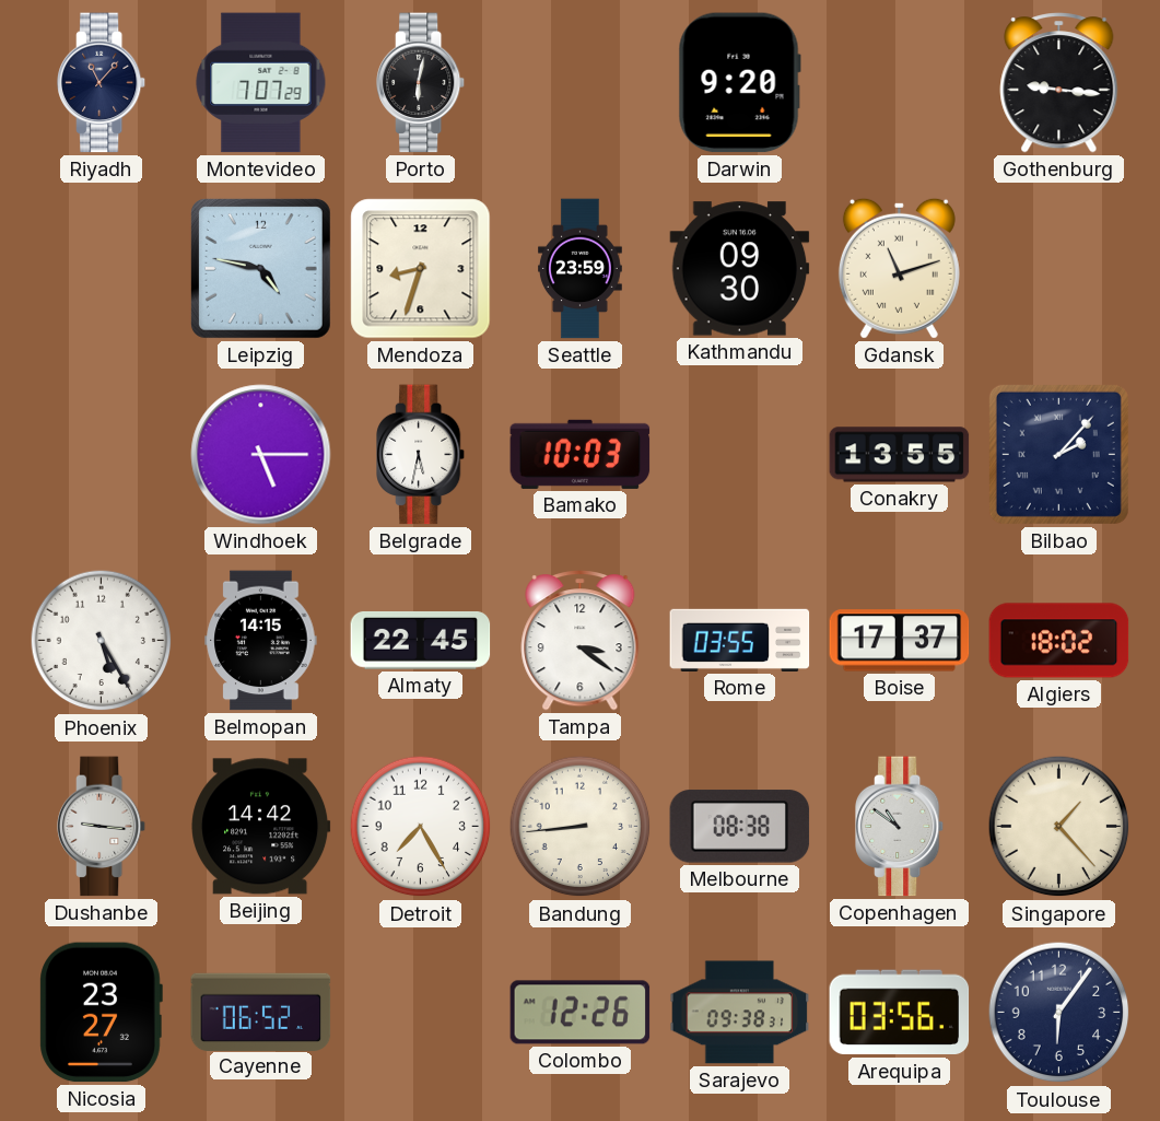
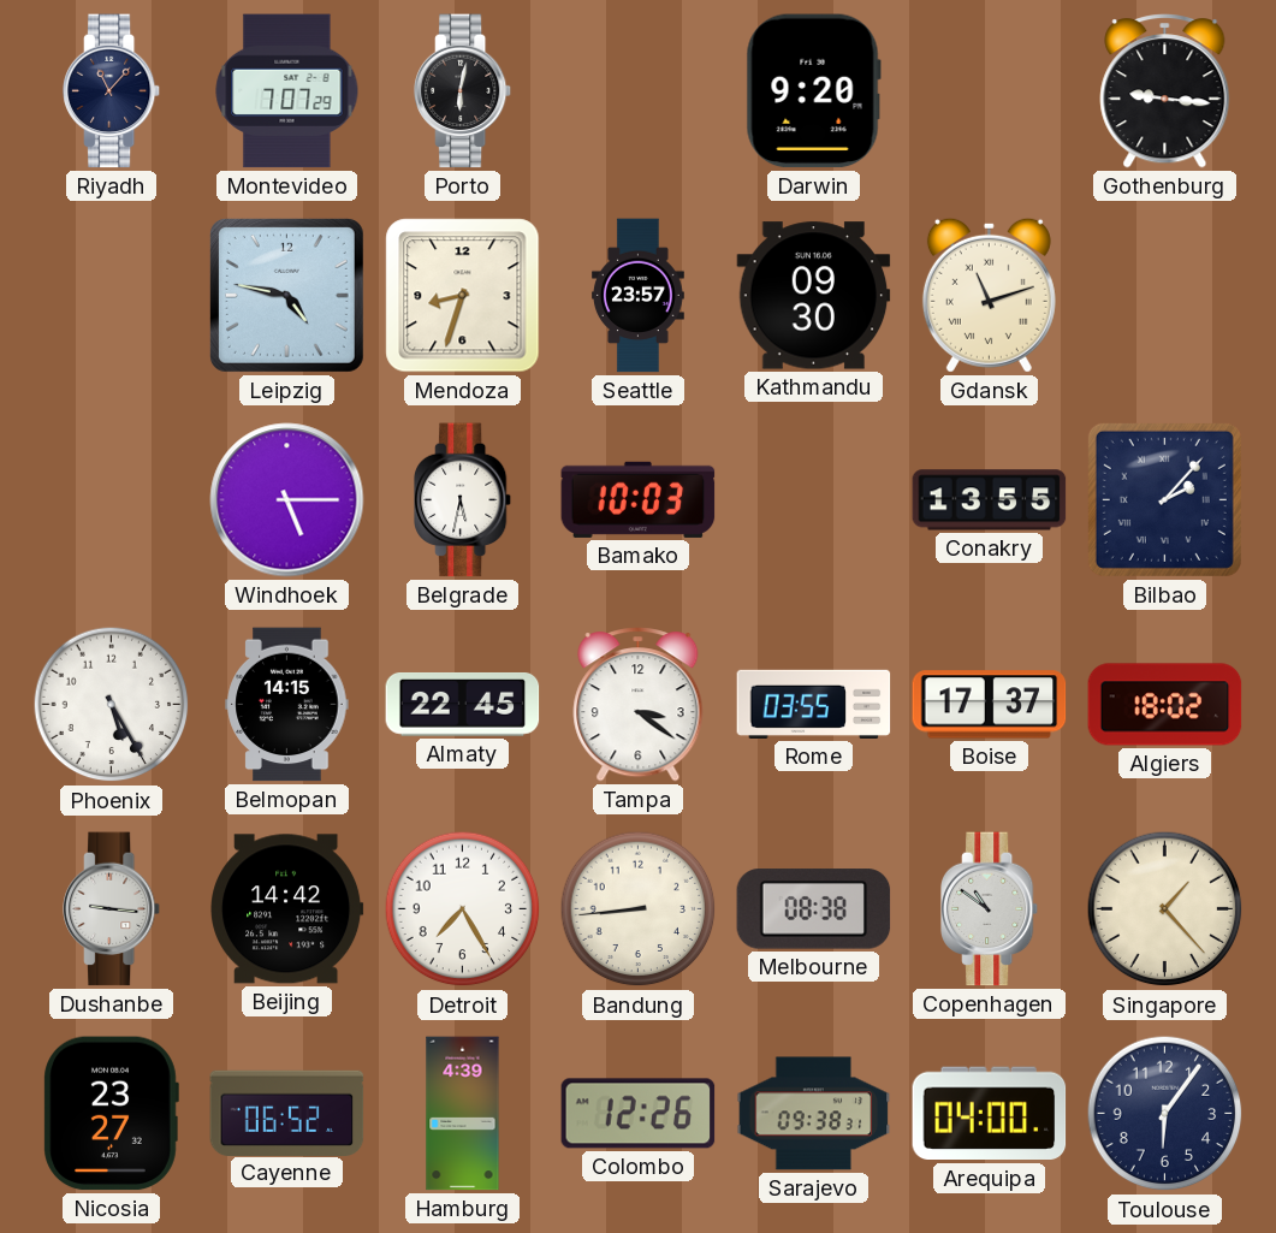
Seattle: 23:59 -> 23:57
Hamburg: none -> 4:39
Arequipa: 03:56 -> 04:00
